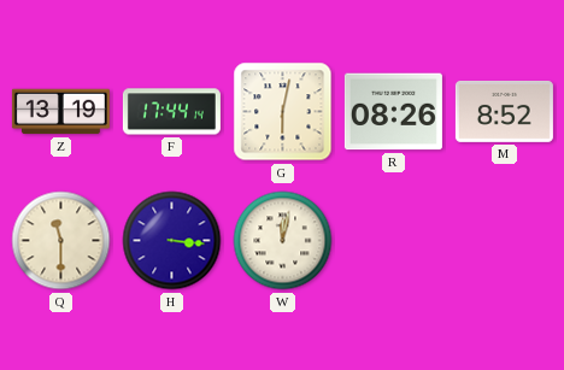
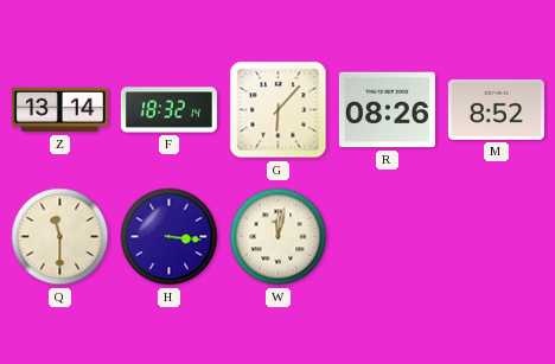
Z: 13:19 -> 13:14
F: 17:44 -> 18:32
G: 6:02 -> 6:07
